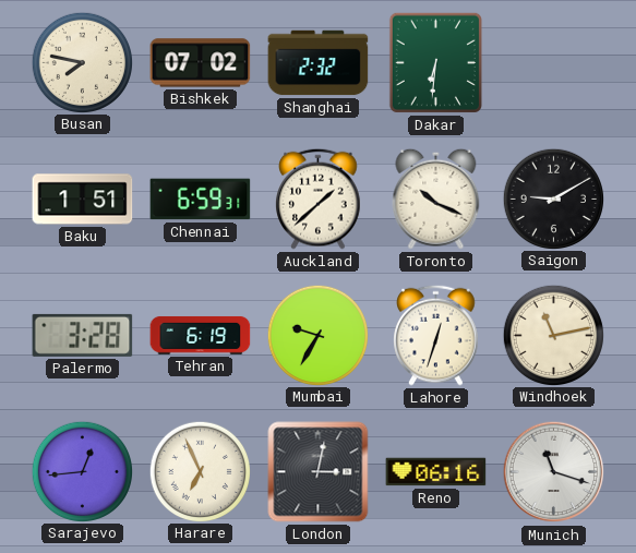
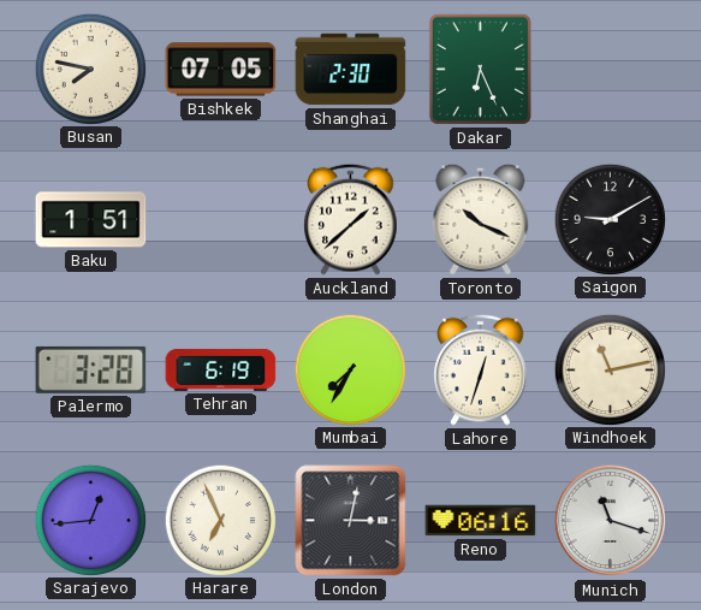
Bishkek: 07:02 -> 07:05
Shanghai: 2:32 -> 2:30
Dakar: 6:31 -> 6:26
Chennai: 6:59 -> none
Mumbai: 9:35 -> 7:35
